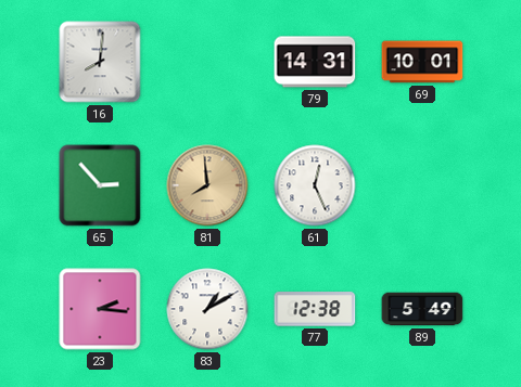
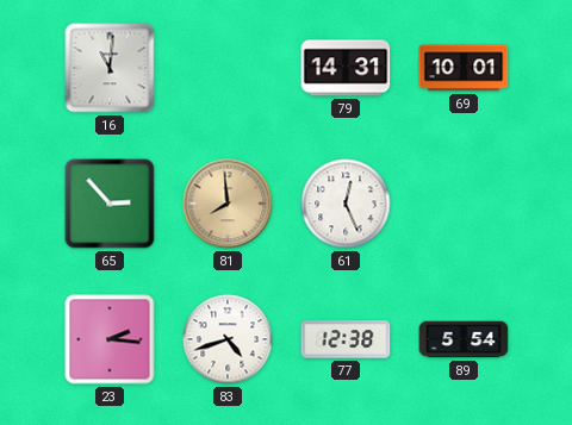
16: 8:01 -> 11:01
83: 1:10 -> 4:42
89: 5:49 -> 5:54
